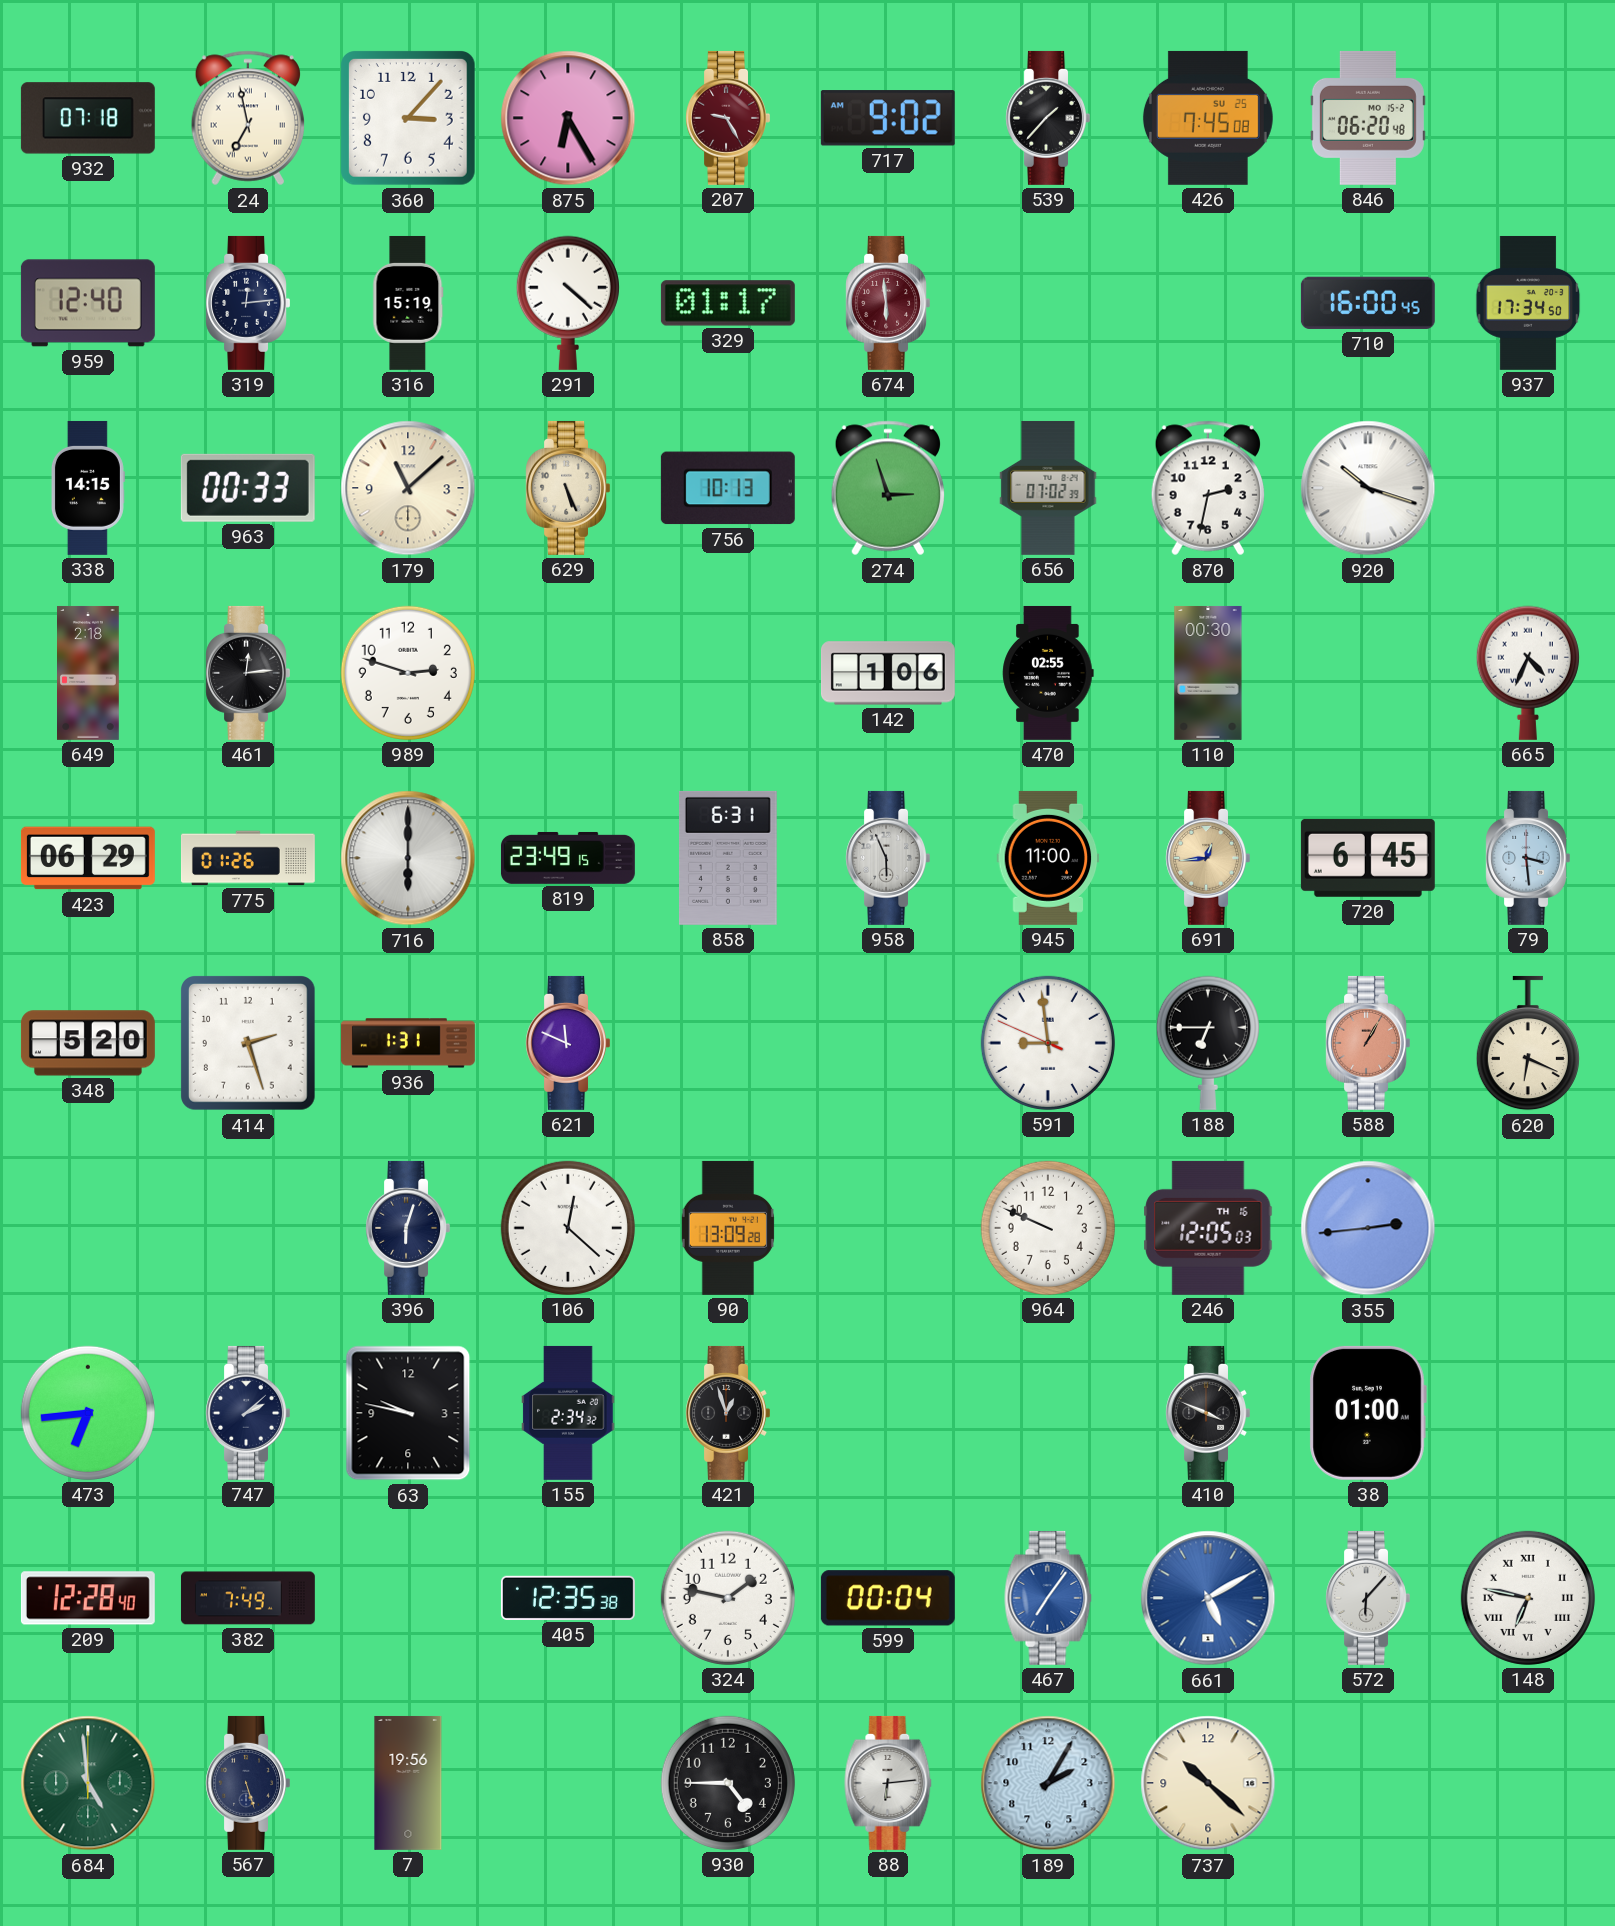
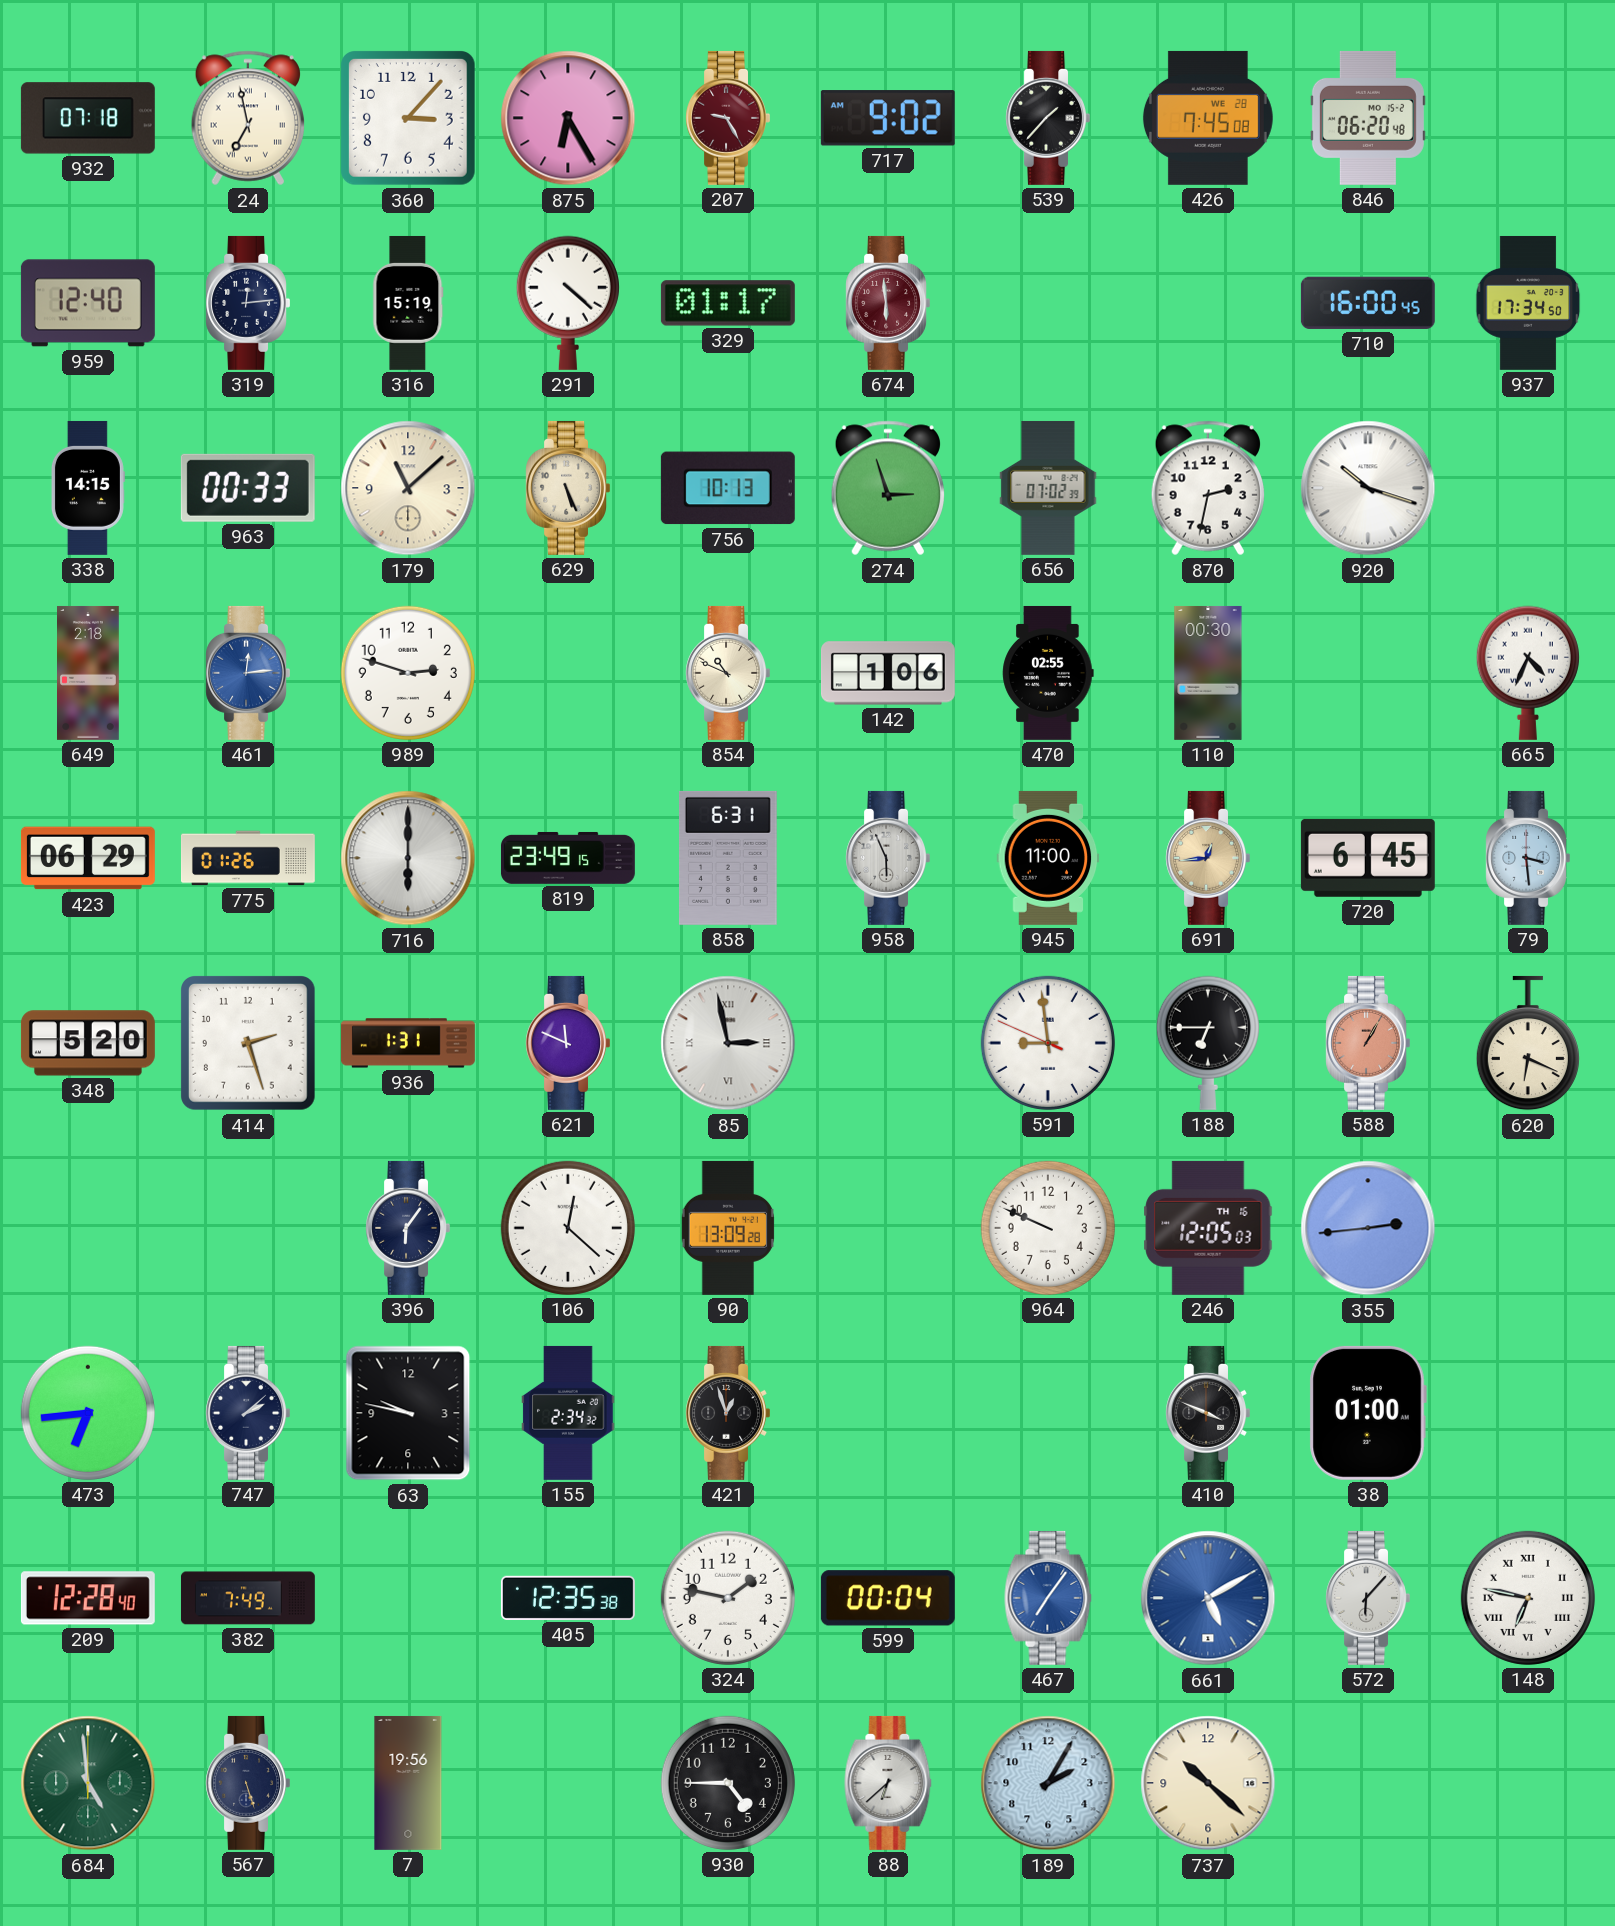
426 date: SU 25 -> WE 28
461 dial: black -> blue
854: none -> 10:49
85: none -> 2:58
396: 6:03 -> 6:06
88: 6:14 -> 6:38
